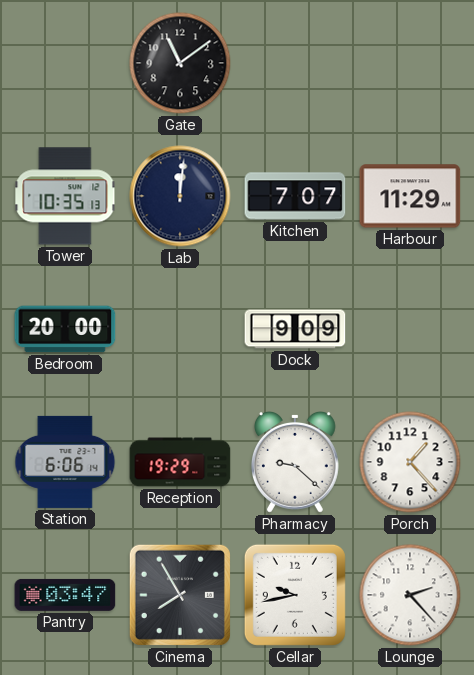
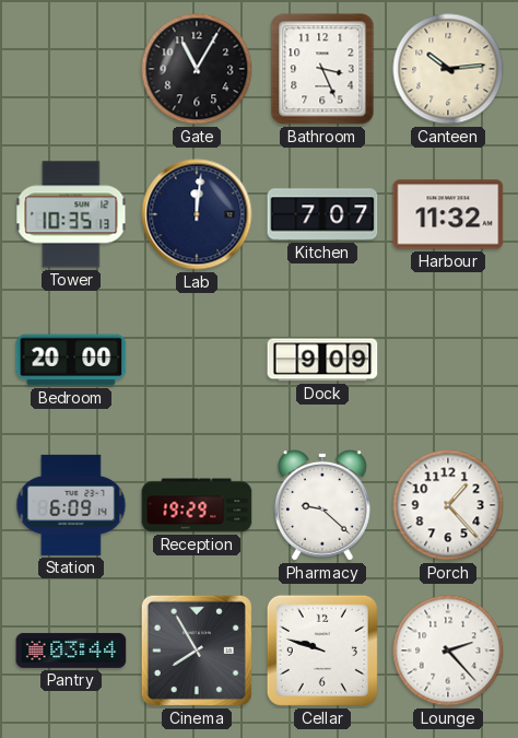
Gate: 11:09 -> 11:05
Bathroom: none -> 3:26
Canteen: none -> 10:14
Harbour: 11:29 -> 11:32
Station: 6:06 -> 6:09
Pantry: 03:47 -> 03:44
Cellar: 9:43 -> 9:48
